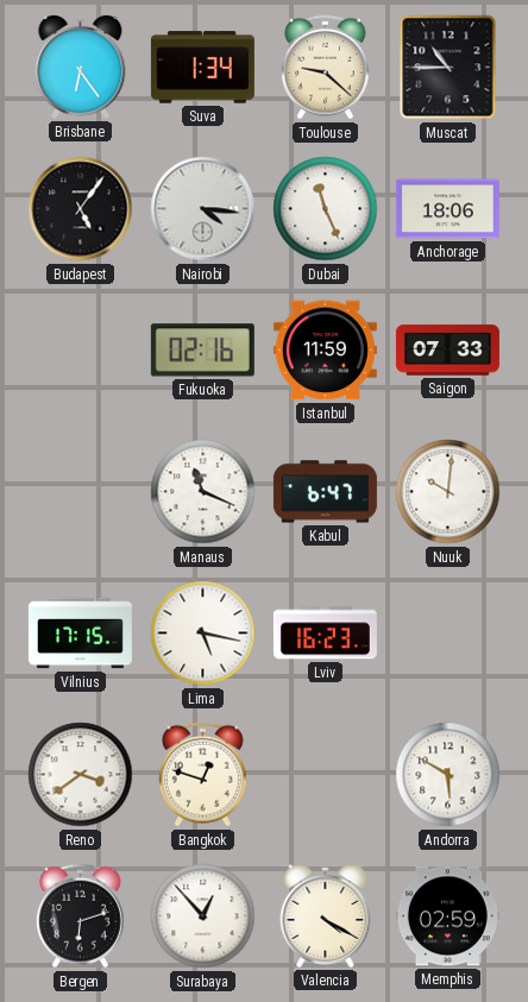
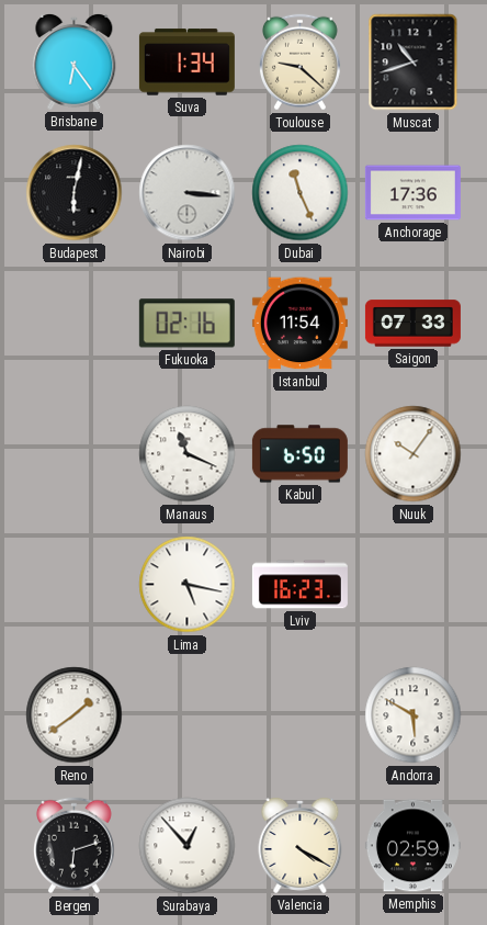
Muscat: 10:45 -> 10:42
Budapest: 5:06 -> 6:02
Nairobi: 4:16 -> 3:16
Anchorage: 18:06 -> 17:36
Istanbul: 11:59 -> 11:54
Kabul: 6:47 -> 6:50
Nuuk: 10:01 -> 10:06
Vilnius: 17:15 -> none
Reno: 3:39 -> 1:39
Bangkok: 12:48 -> none
